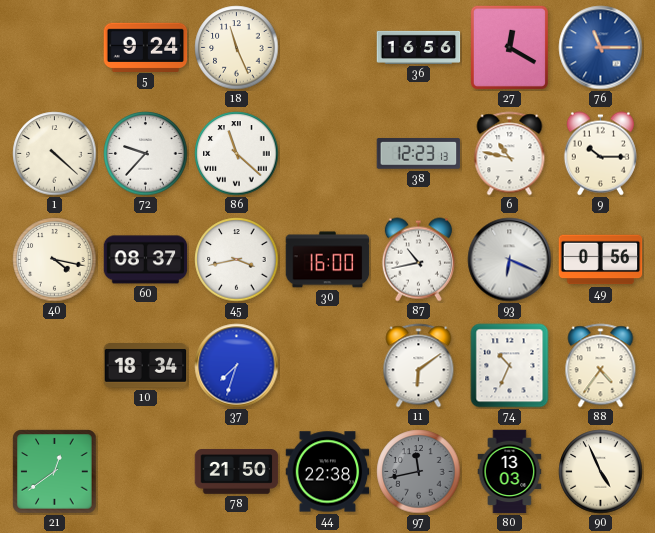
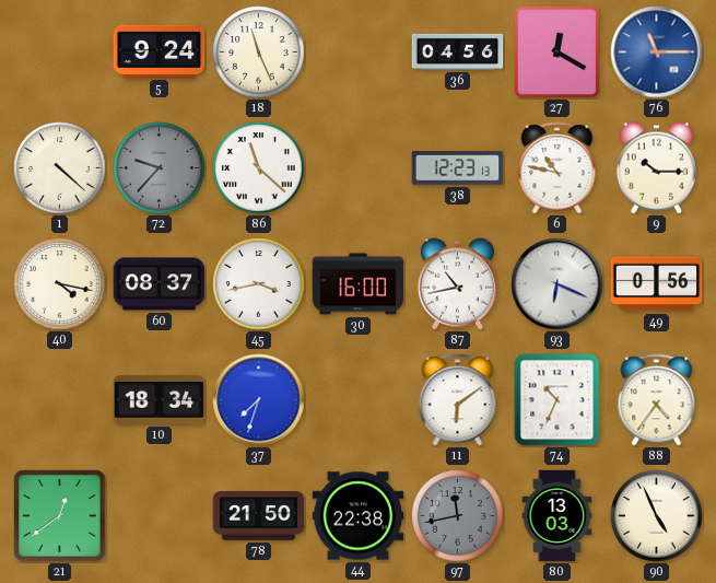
36: 16:56 -> 04:56
72 dial: white -> grey
